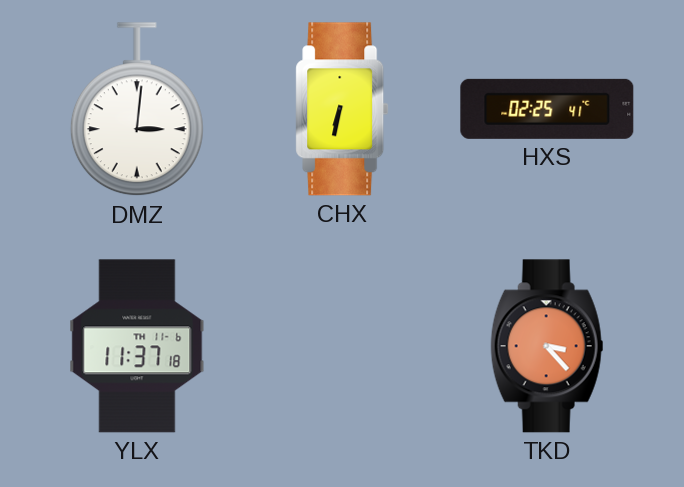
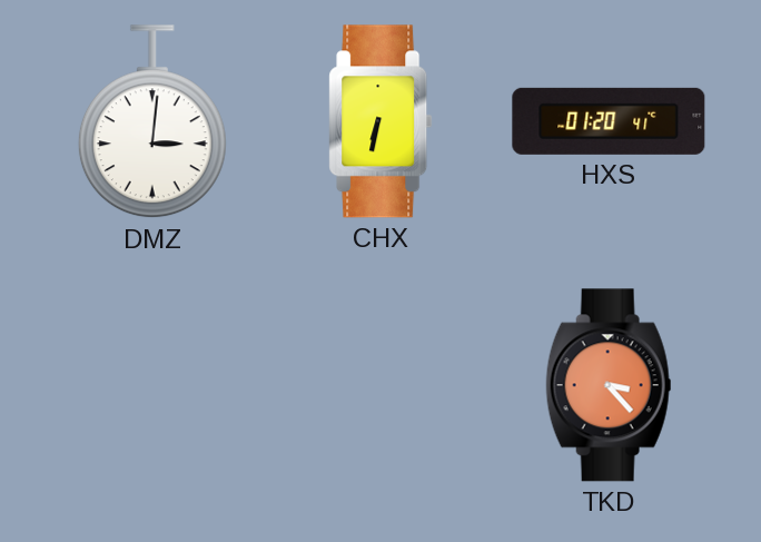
HXS: 02:25 -> 01:20
YLX: 11:37 -> none
